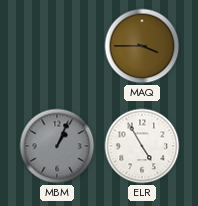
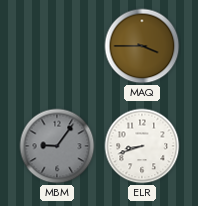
MBM: 1:04 -> 9:06
ELR: 4:55 -> 8:42
